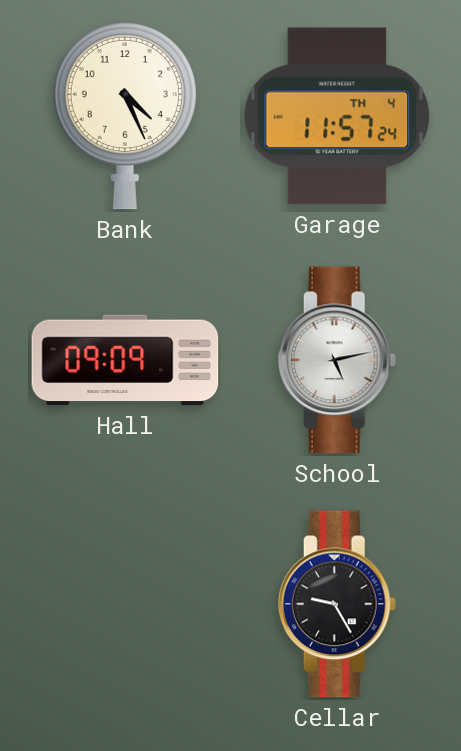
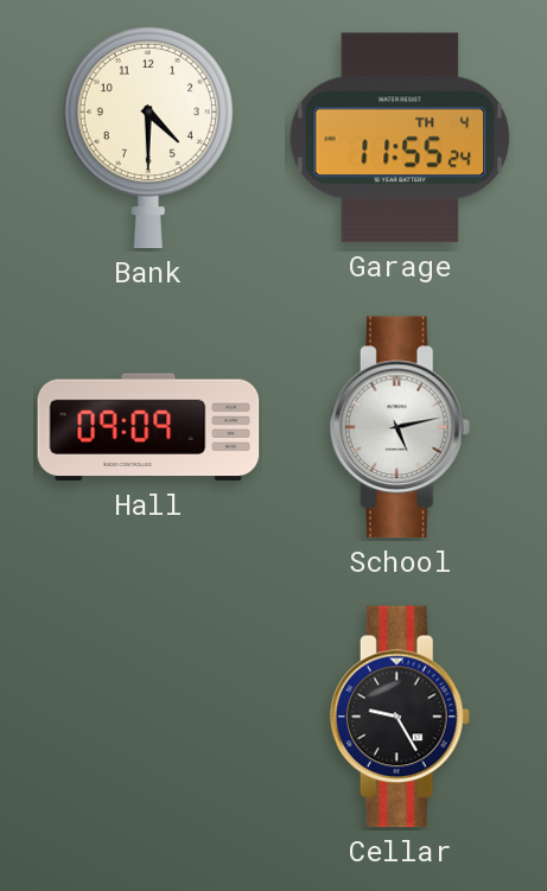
Bank: 4:26 -> 4:30
Garage: 11:57 -> 11:55
